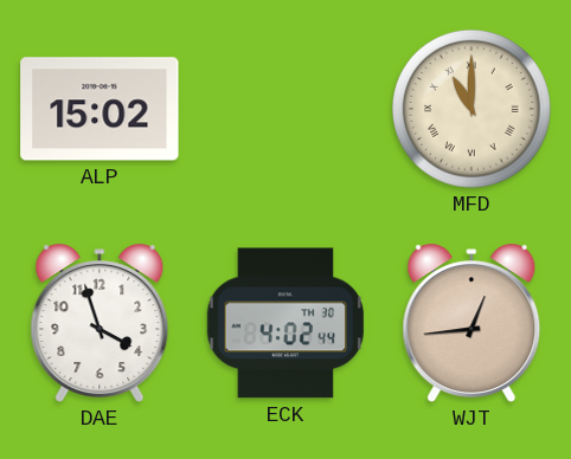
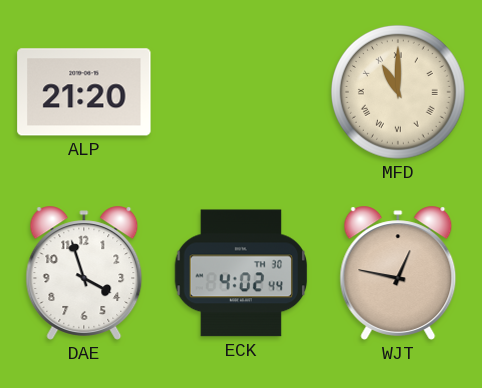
ALP: 15:02 -> 21:20
WJT: 12:44 -> 12:47
